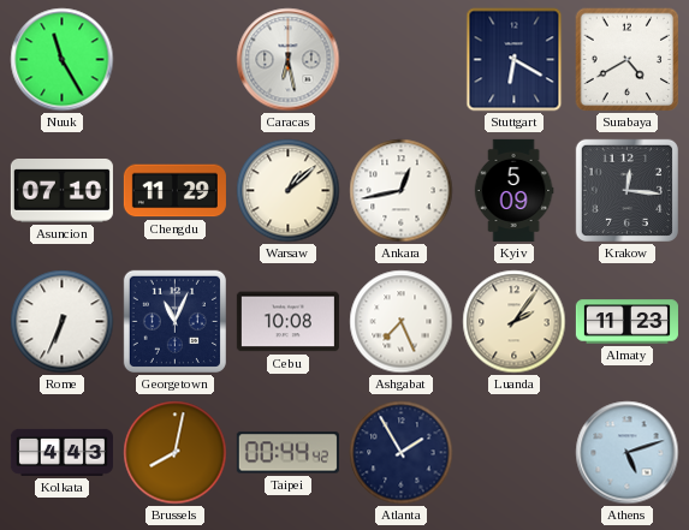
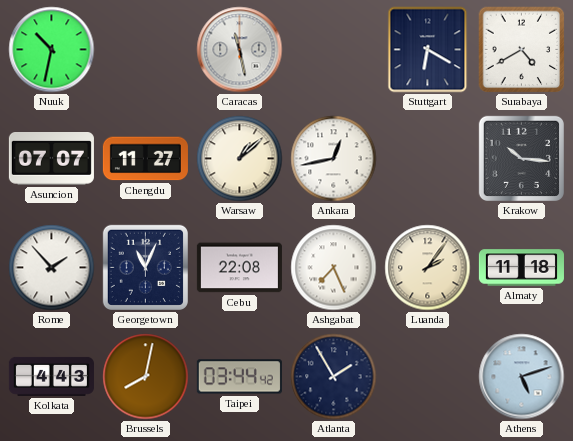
Nuuk: 11:25 -> 10:32
Caracas: 6:28 -> 11:28
Asuncion: 07:10 -> 07:07
Chengdu: 11:29 -> 11:27
Kyiv: 5:09 -> none
Krakow: 12:16 -> 10:16
Rome: 6:34 -> 1:53
Cebu: 10:08 -> 22:08
Almaty: 11:23 -> 11:18
Taipei: 00:44 -> 03:44
